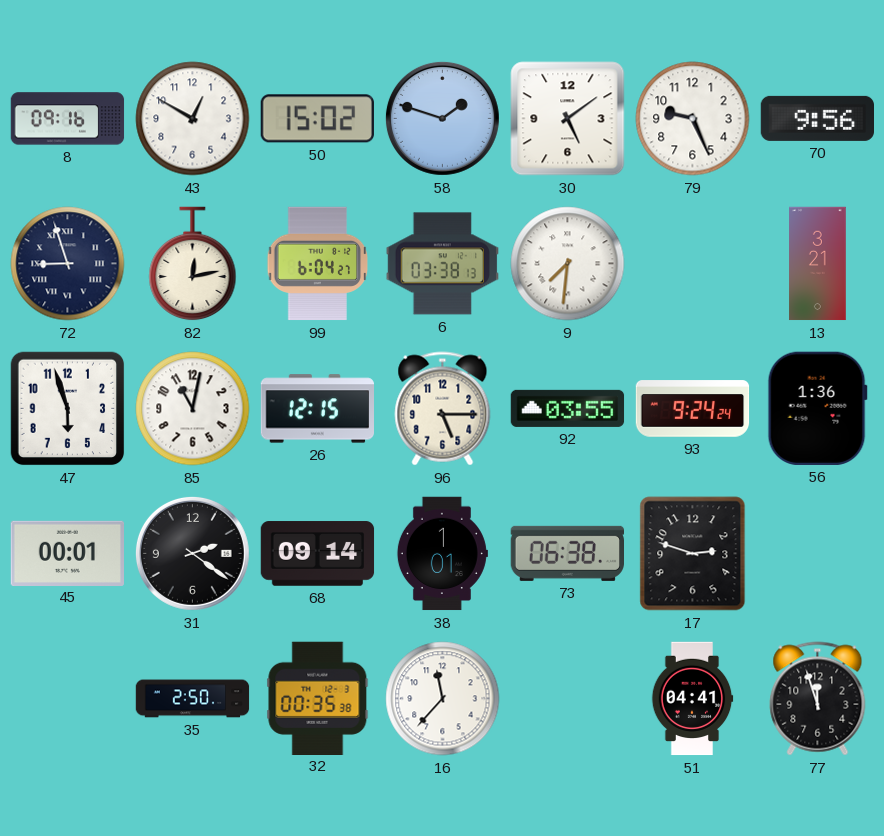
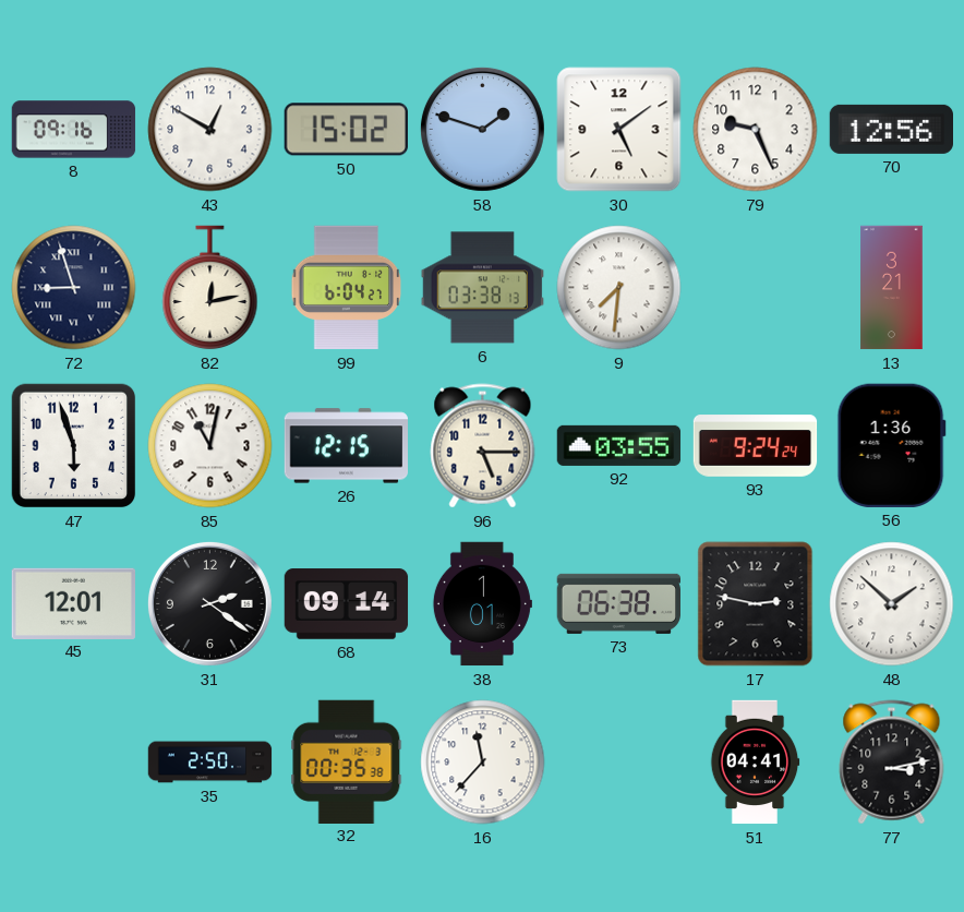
70: 9:56 -> 12:56
45: 00:01 -> 12:01
17: 2:48 -> 2:47
48: none -> 1:52
77: 11:57 -> 3:13
